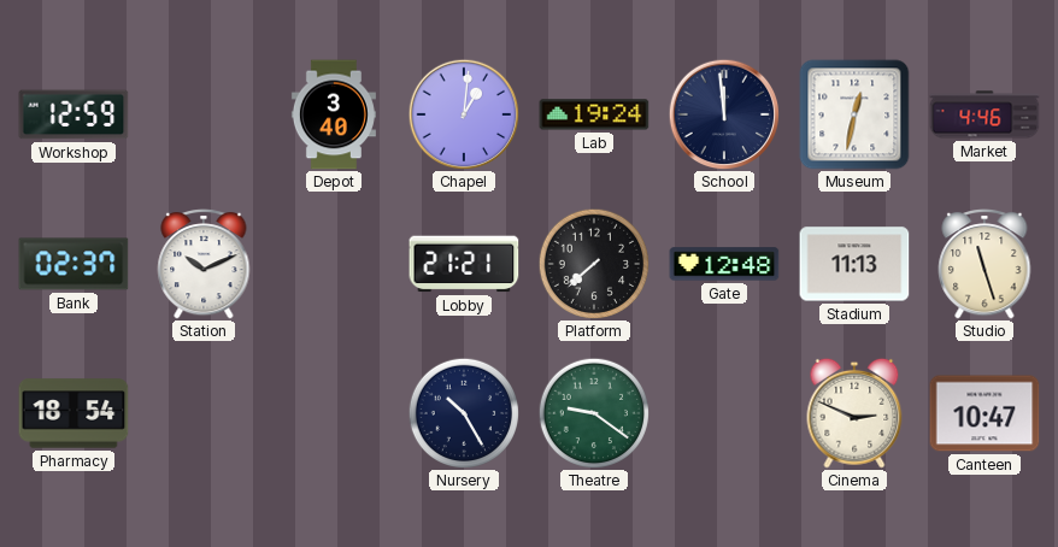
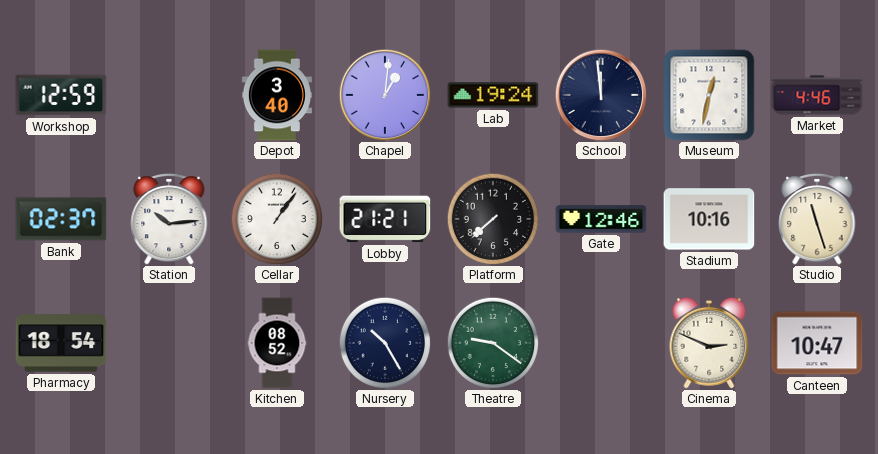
Station: 10:11 -> 10:14
Cellar: none -> 1:06
Gate: 12:48 -> 12:46
Stadium: 11:13 -> 10:16
Kitchen: none -> 08:52
